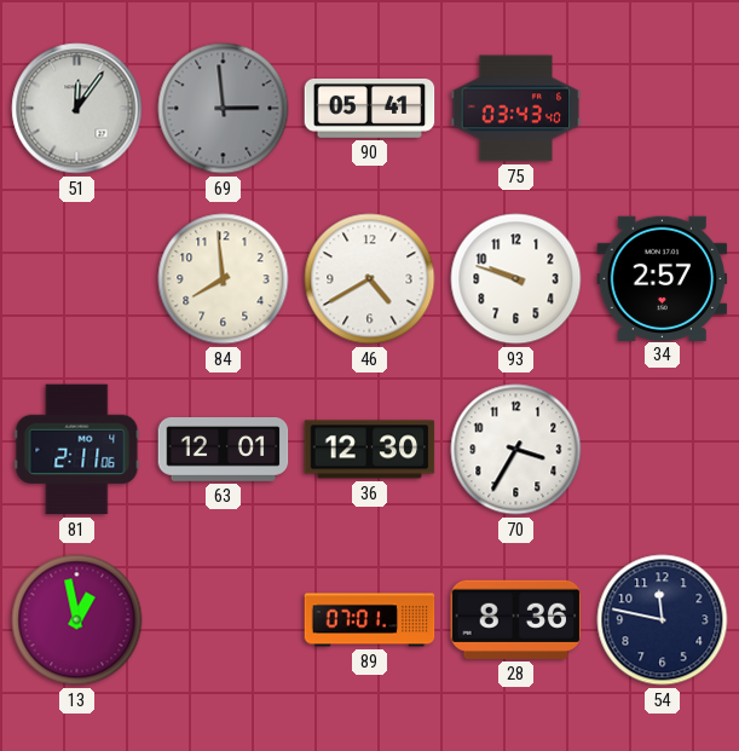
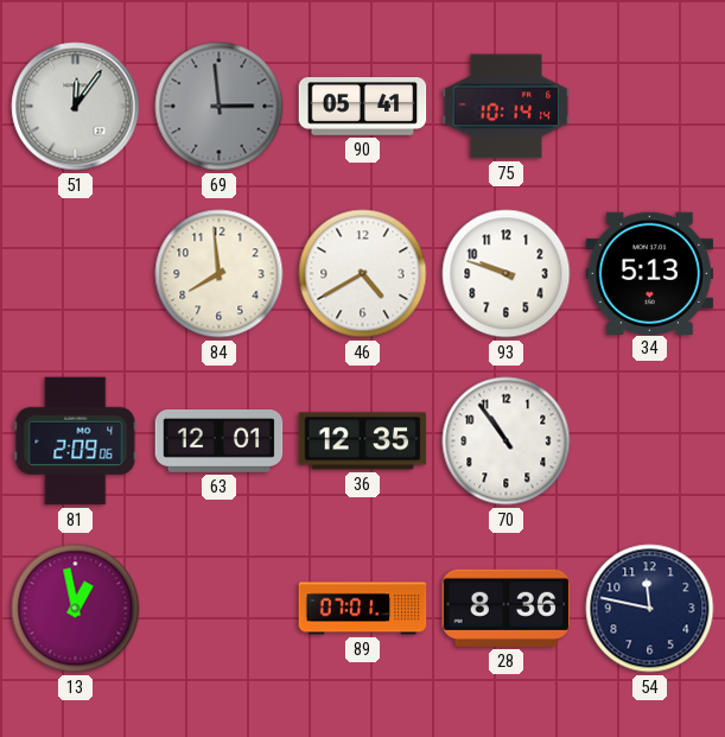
75: 03:43 -> 10:14
34: 2:57 -> 5:13
81: 2:11 -> 2:09
36: 12:30 -> 12:35
70: 3:35 -> 10:54
